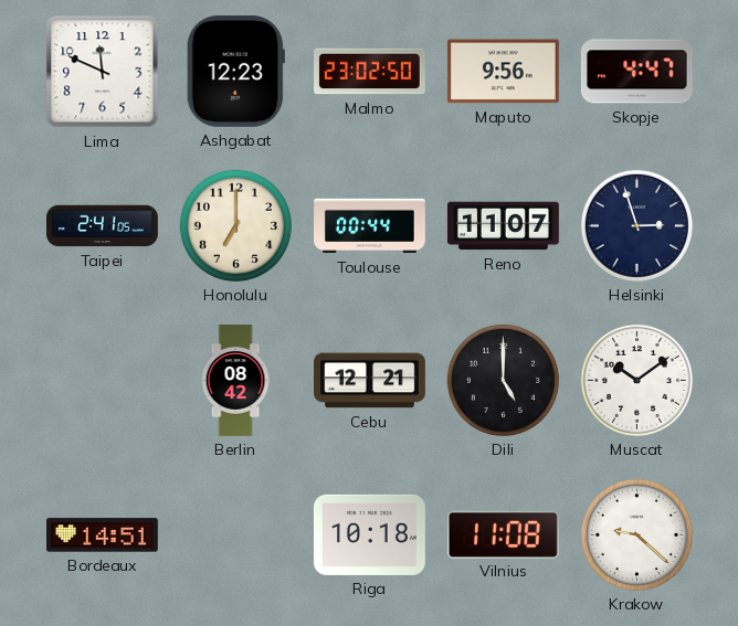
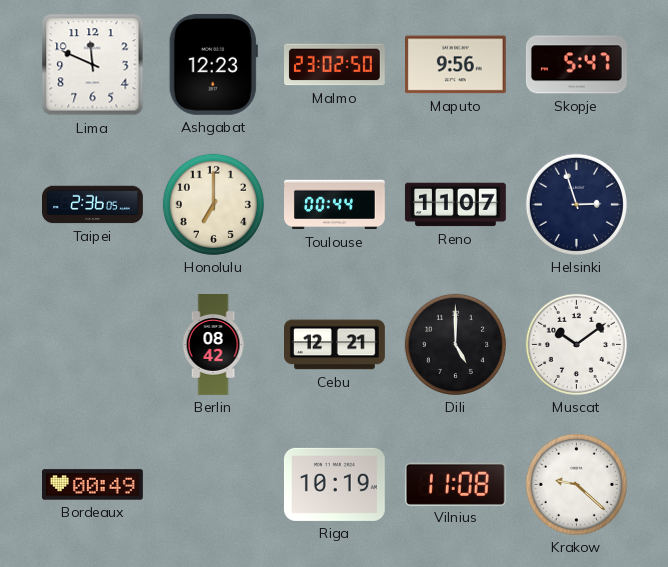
Skopje: 4:47 -> 5:47
Taipei: 2:41 -> 2:36
Bordeaux: 14:51 -> 00:49
Riga: 10:18 -> 10:19
